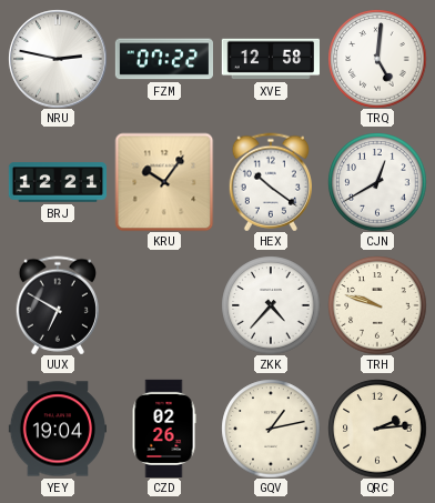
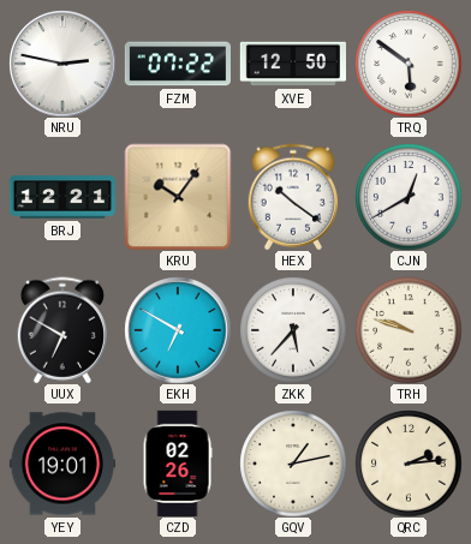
XVE: 12:58 -> 12:50
TRQ: 5:01 -> 5:51
EKH: none -> 6:50
ZKK: 4:37 -> 5:37
YEY: 19:04 -> 19:01
